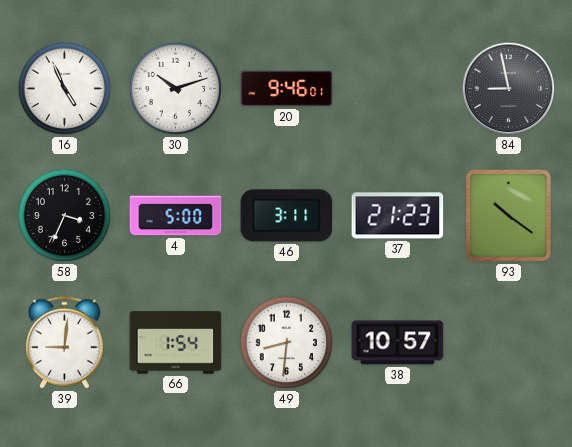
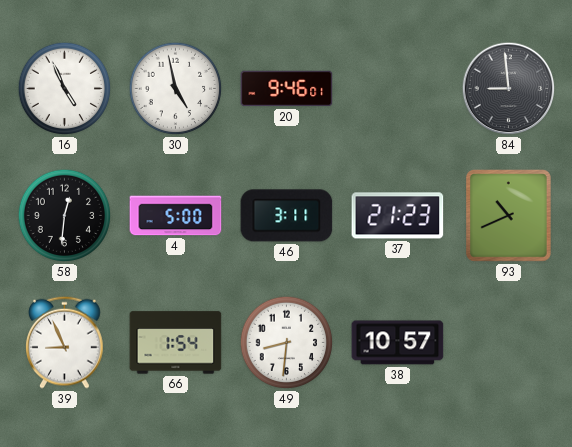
30: 10:12 -> 4:58
84: 8:58 -> 8:59
58: 3:34 -> 12:31
93: 10:21 -> 10:41
39: 9:01 -> 8:56
